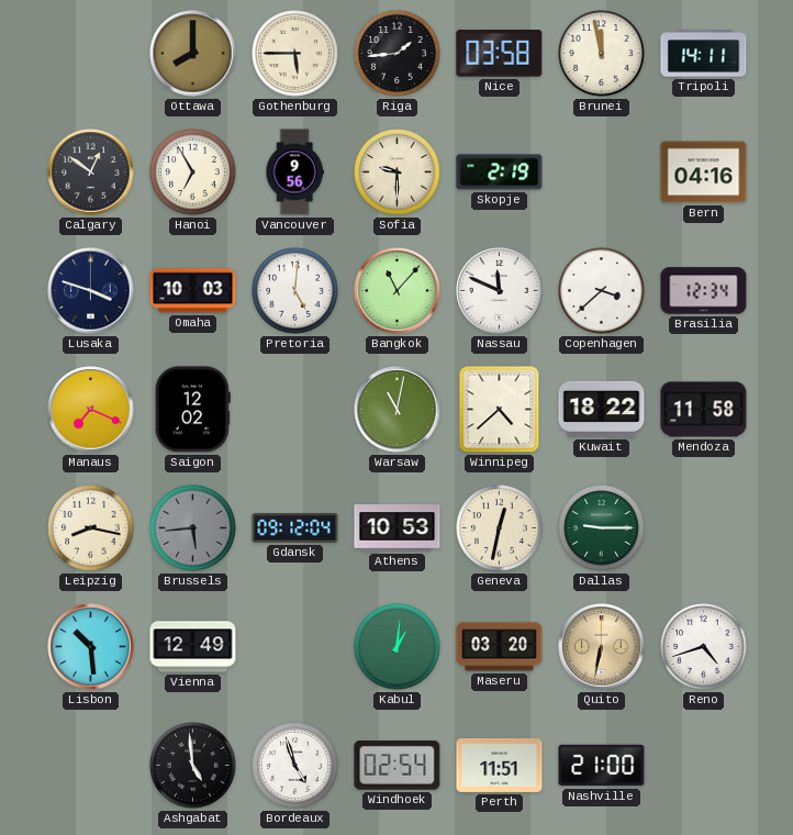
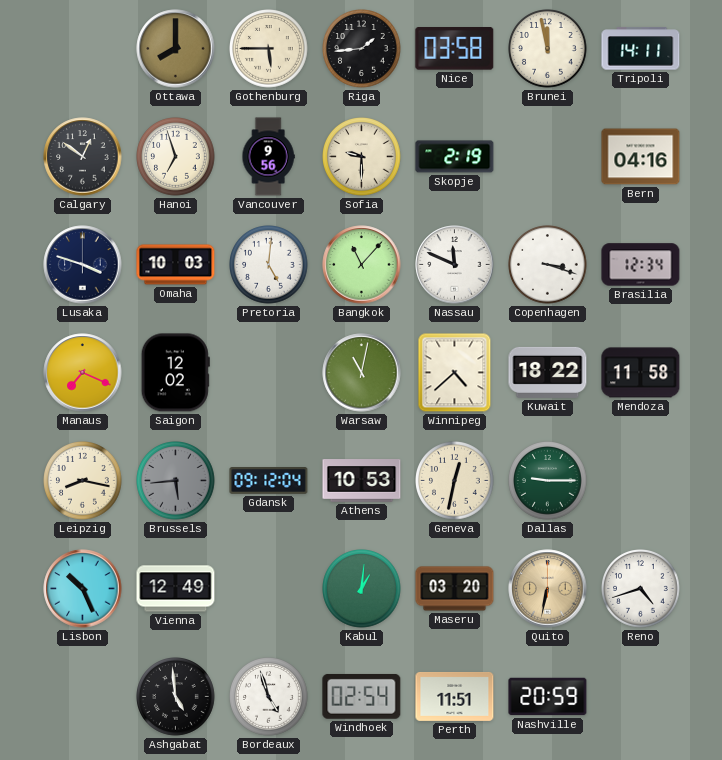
Hanoi: 6:55 -> 6:57
Copenhagen: 3:38 -> 3:18
Lisbon: 10:29 -> 10:26
Nashville: 21:00 -> 20:59
